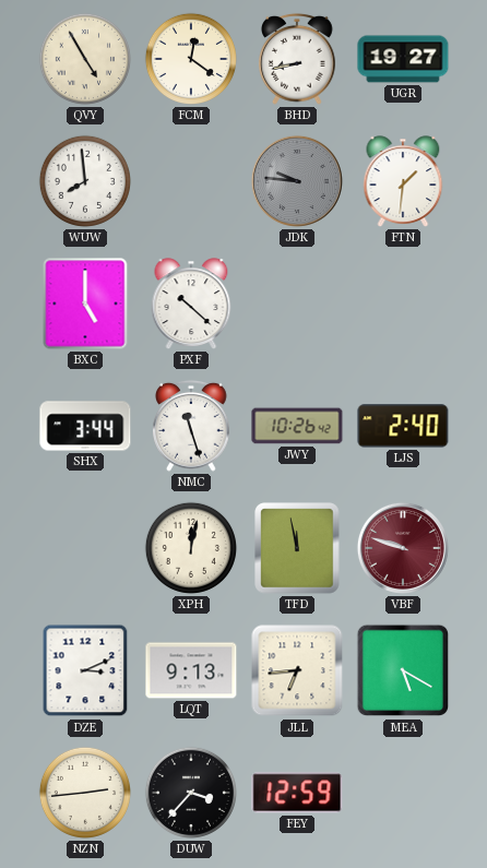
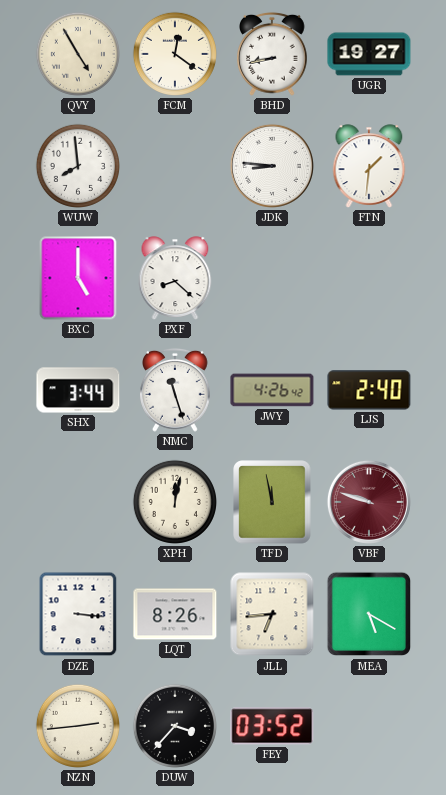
JDK: 9:46 -> 8:46
JDK dial: grey -> white
PXF: 10:22 -> 8:22
JWY: 10:26 -> 4:26
DZE: 3:11 -> 3:16
LQT: 9:13 -> 8:26
FEY: 12:59 -> 03:52
